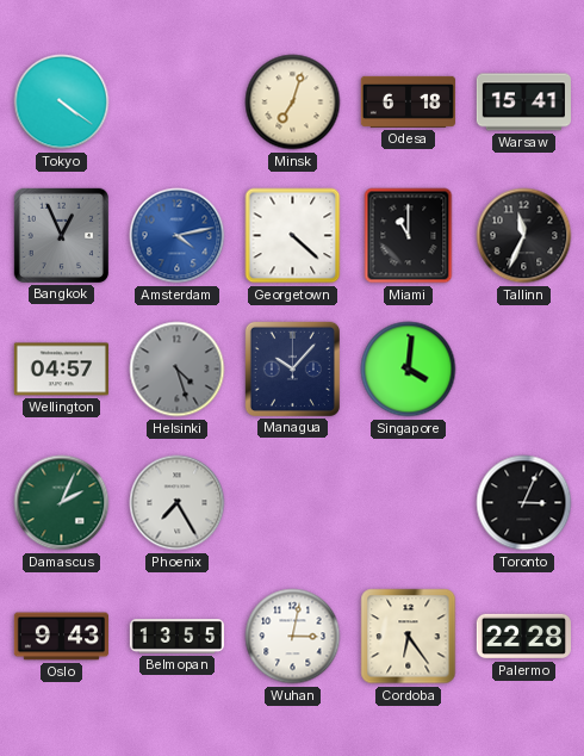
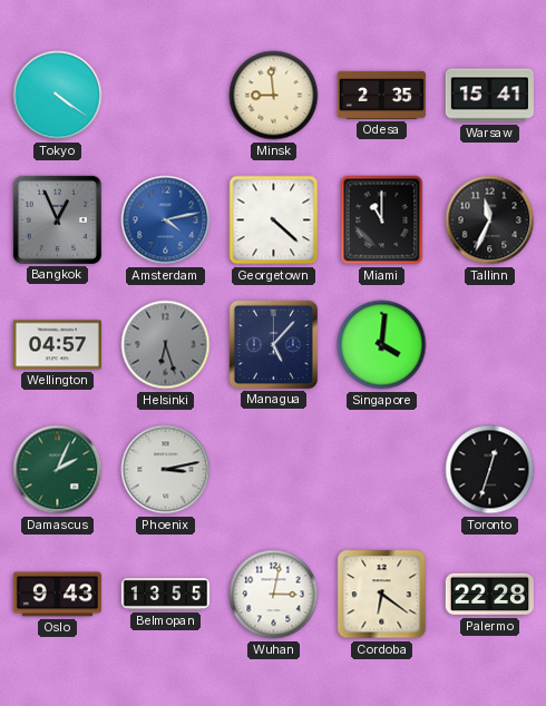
Minsk: 7:03 -> 8:59
Odesa: 6:18 -> 2:35
Helsinki: 4:27 -> 6:27
Managua: 10:07 -> 5:07
Phoenix: 7:25 -> 3:13
Toronto: 3:04 -> 12:33
Cordoba: 6:24 -> 6:21
